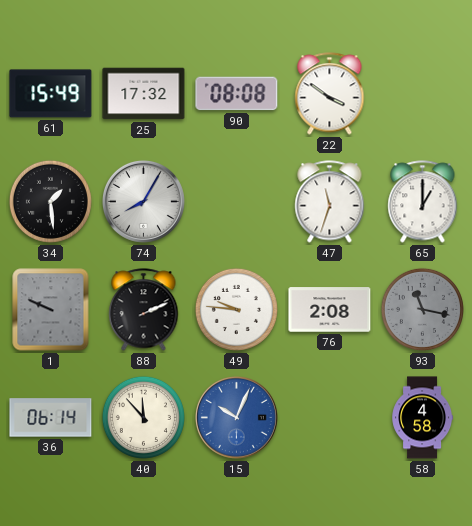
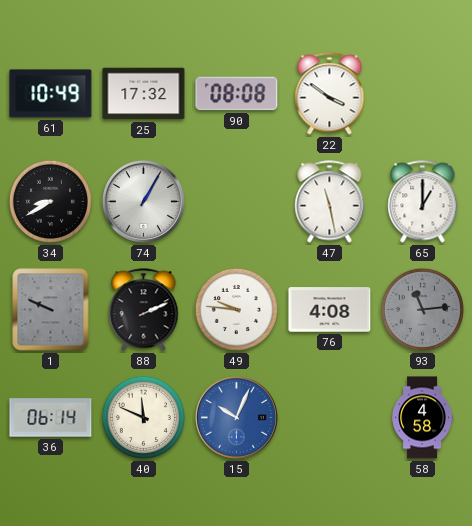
61: 15:49 -> 10:49
34: 1:29 -> 8:40
74: 8:05 -> 1:05
47: 11:33 -> 11:28
76: 2:08 -> 4:08
93: 11:17 -> 11:14
40: 11:53 -> 11:49
